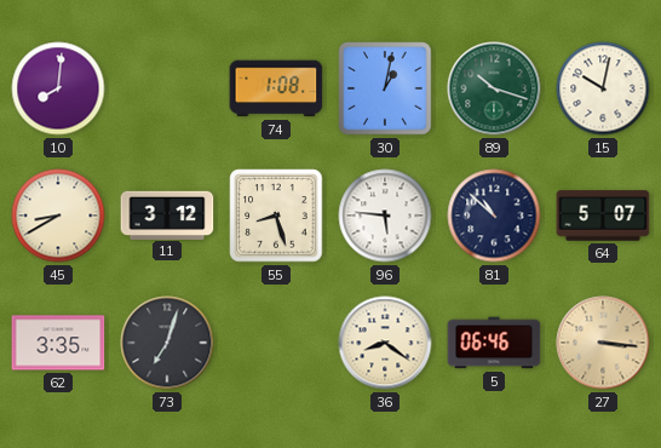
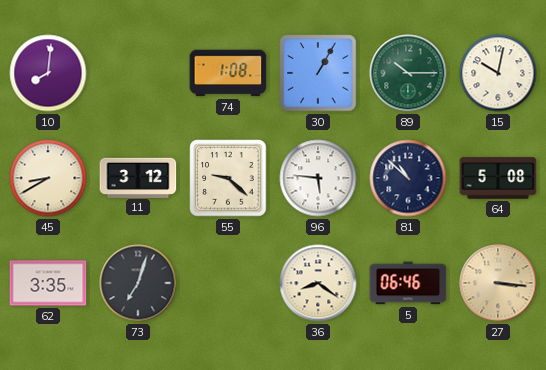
30: 1:02 -> 1:05
89: 10:18 -> 10:15
55: 8:27 -> 9:22
64: 5:07 -> 5:08
